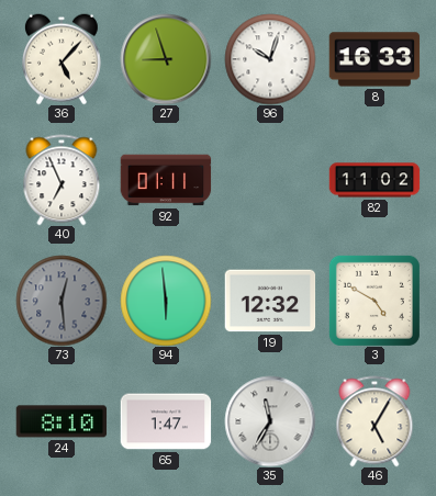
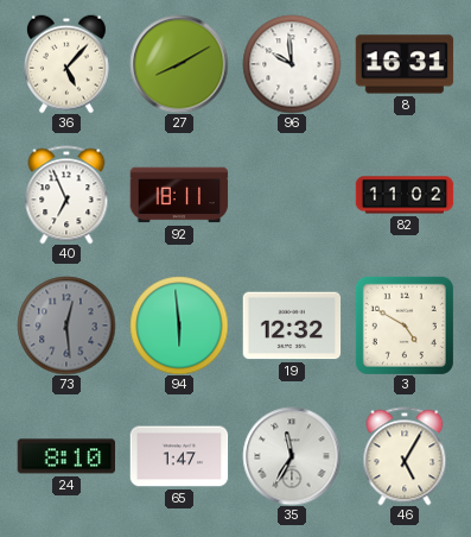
27: 8:57 -> 8:10
96: 10:03 -> 9:59
8: 16:33 -> 16:31
92: 01:11 -> 18:11
